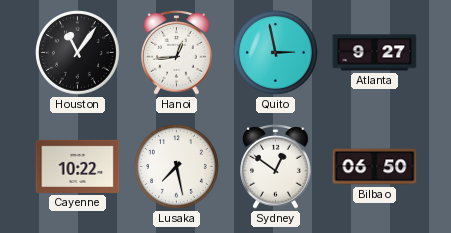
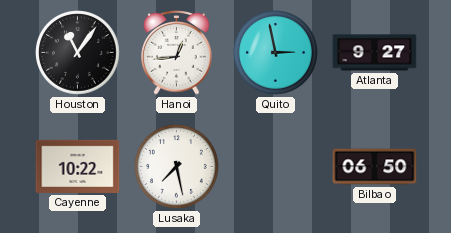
Sydney: 12:51 -> none
